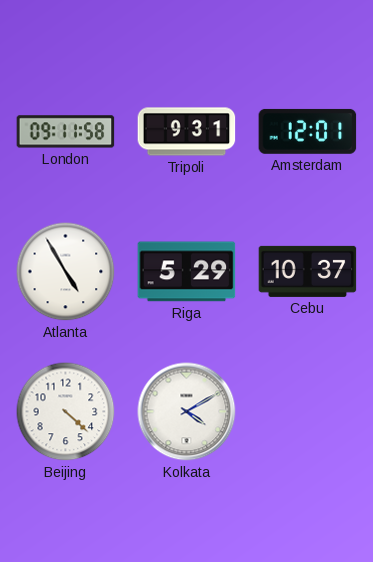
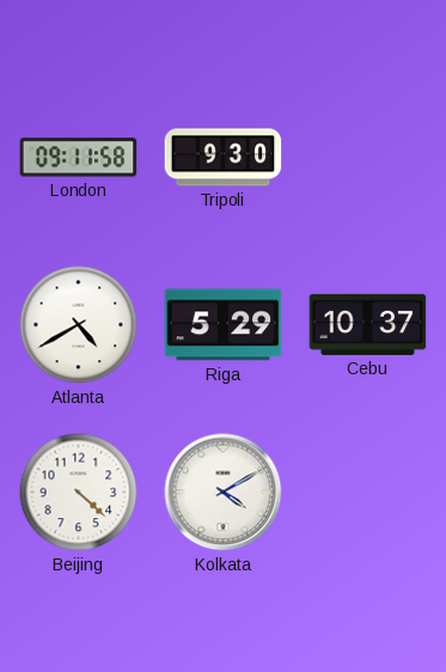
Tripoli: 9:31 -> 9:30
Amsterdam: 12:01 -> none
Atlanta: 4:55 -> 4:40
